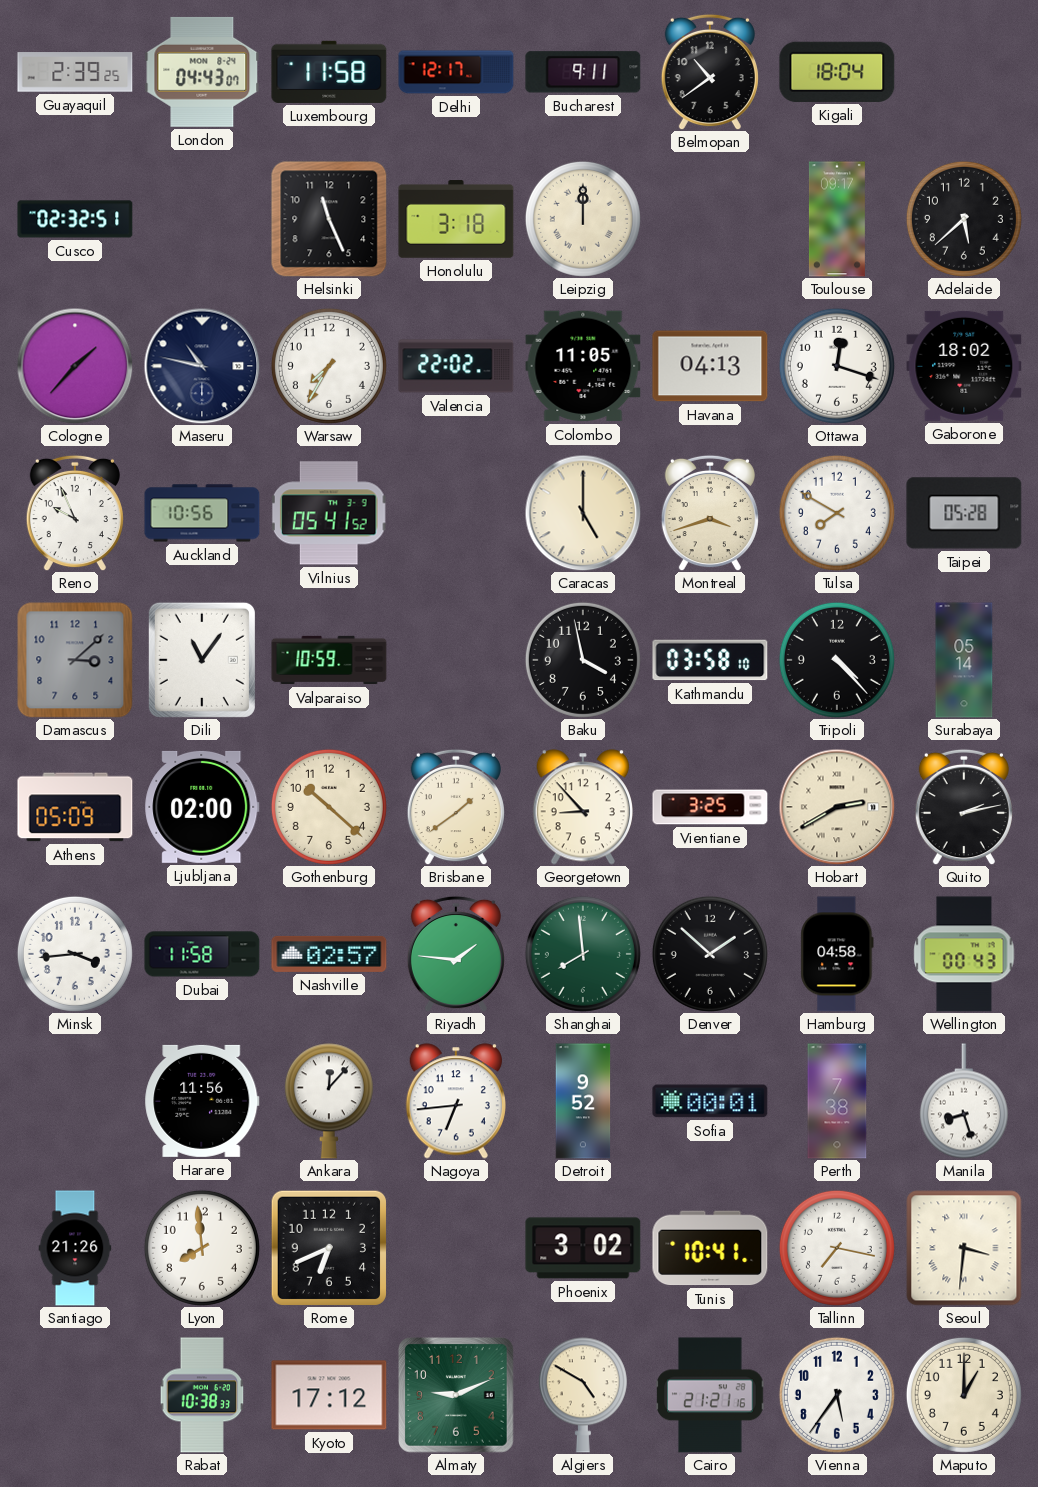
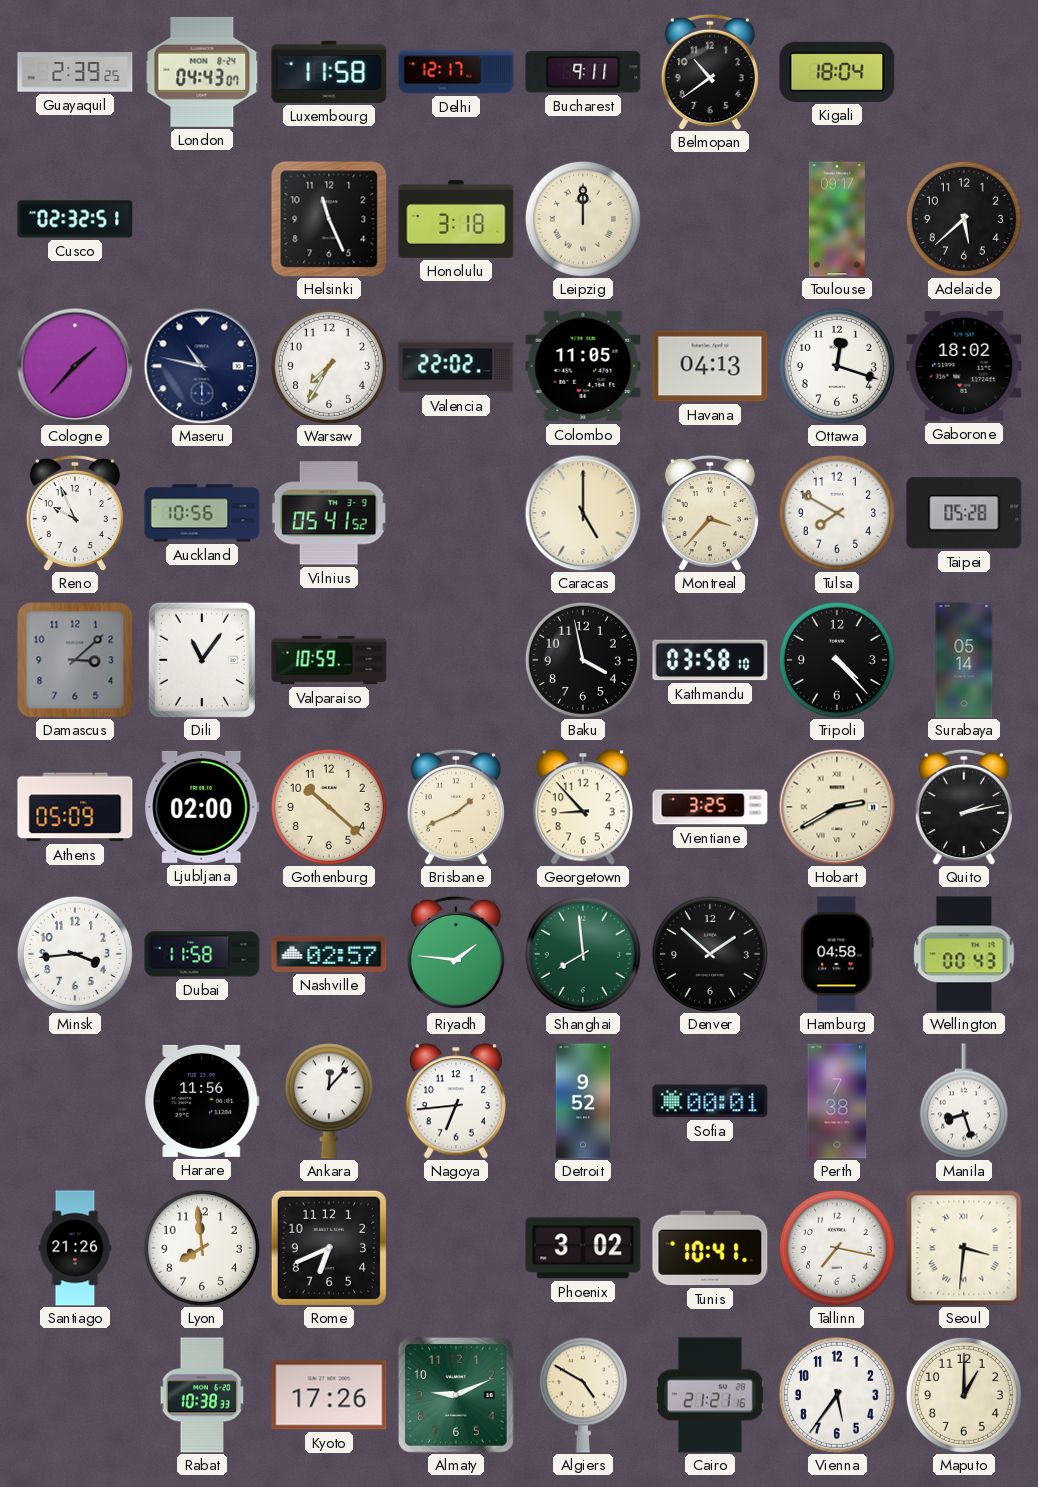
Montreal: 3:42 -> 3:37
Brisbane: 1:39 -> 1:41
Kyoto: 17:12 -> 17:26
